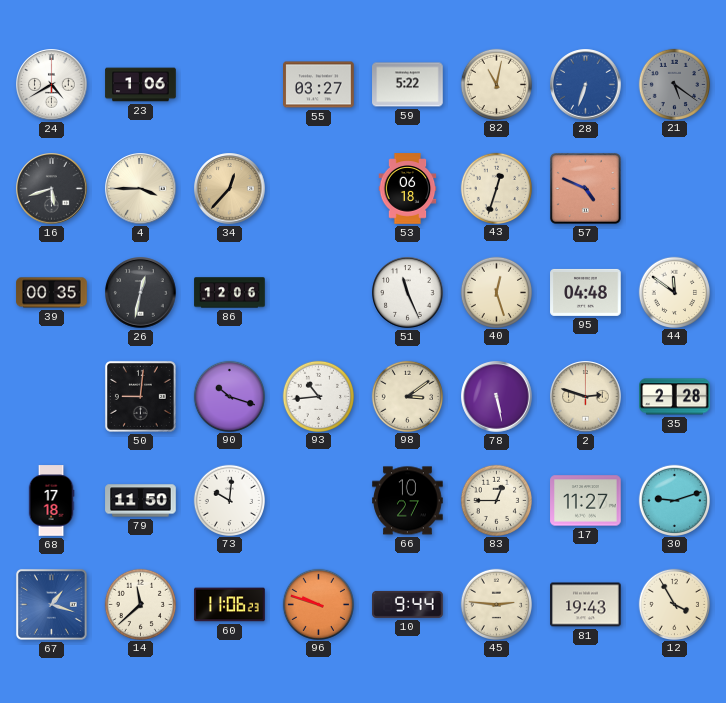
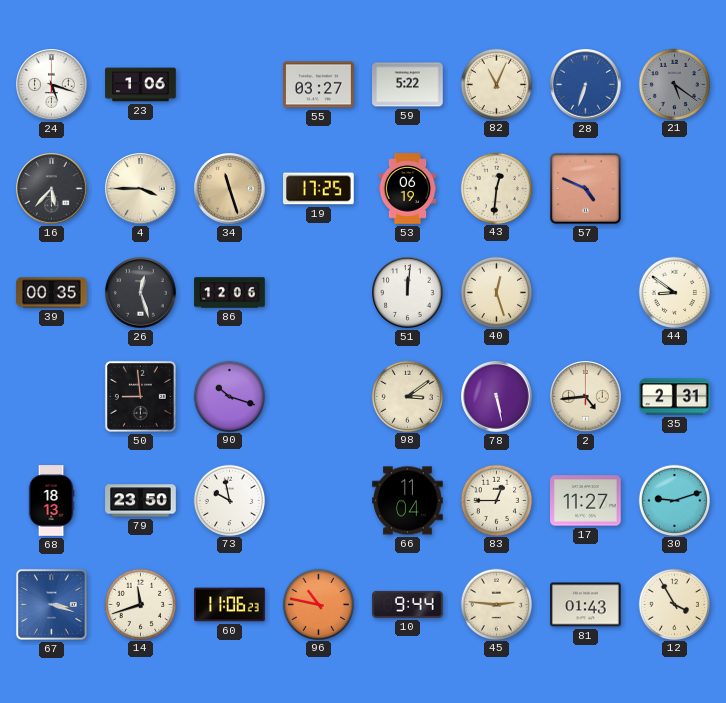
24: 4:40 -> 5:18
82: 11:02 -> 11:04
16: 5:42 -> 5:37
34: 12:37 -> 11:27
19: none -> 17:25
53: 06:18 -> 06:19
43: 12:33 -> 12:31
26: 12:32 -> 12:27
51: 11:26 -> 12:01
95: 04:48 -> none
44: 11:51 -> 8:51
50: 9:01 -> 8:59
93: 10:44 -> none
2: 2:48 -> 4:44
35: 2:28 -> 2:31
68: 17:18 -> 18:13
79: 11:50 -> 23:50
73: 10:01 -> 9:58
66: 10:27 -> 11:04
67: 1:18 -> 3:18
14: 11:38 -> 11:42
96: 9:48 -> 10:47
81: 19:43 -> 01:43
